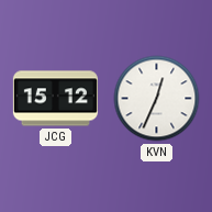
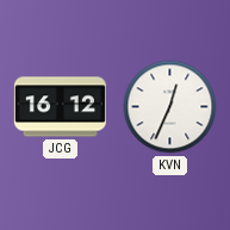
JCG: 15:12 -> 16:12
